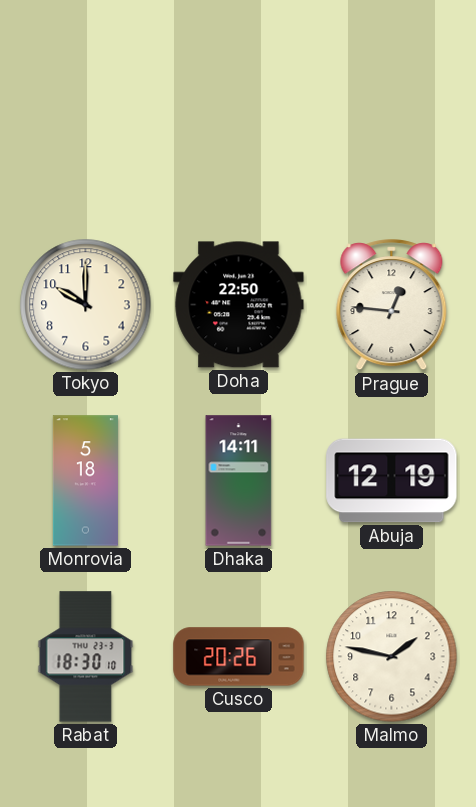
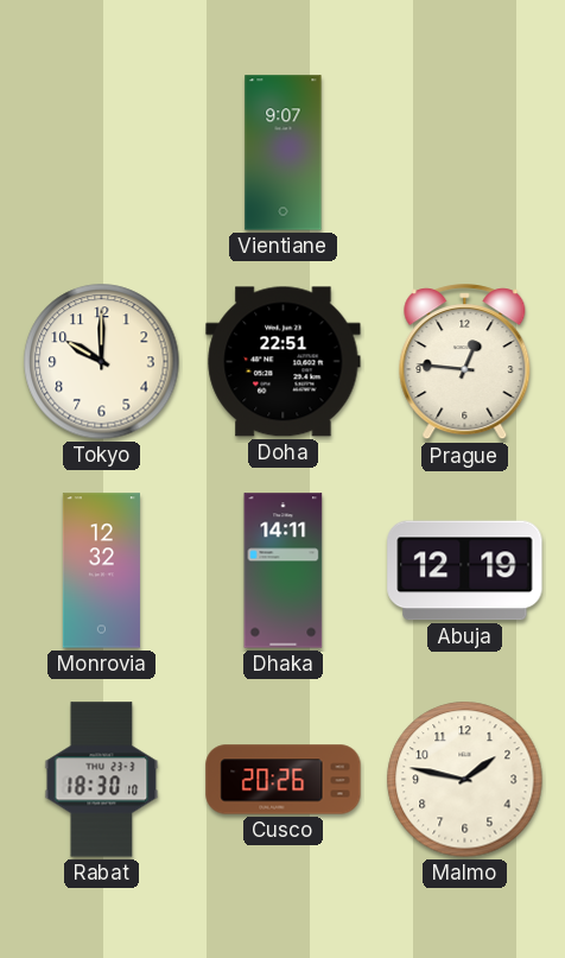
Vientiane: none -> 9:07
Doha: 22:50 -> 22:51
Monrovia: 5:18 -> 12:32
